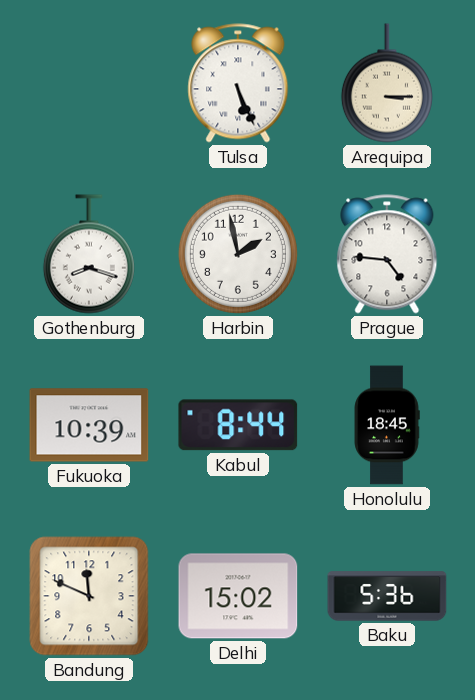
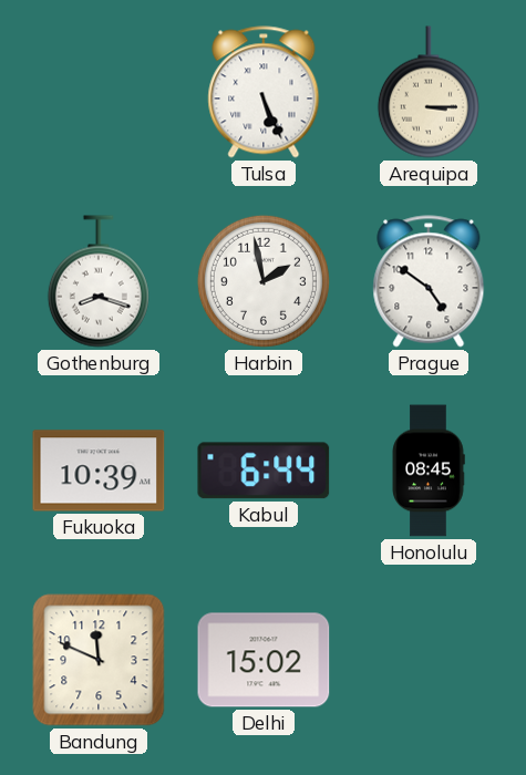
Prague: 4:46 -> 4:51
Kabul: 8:44 -> 6:44
Honolulu: 18:45 -> 08:45
Baku: 5:36 -> none
